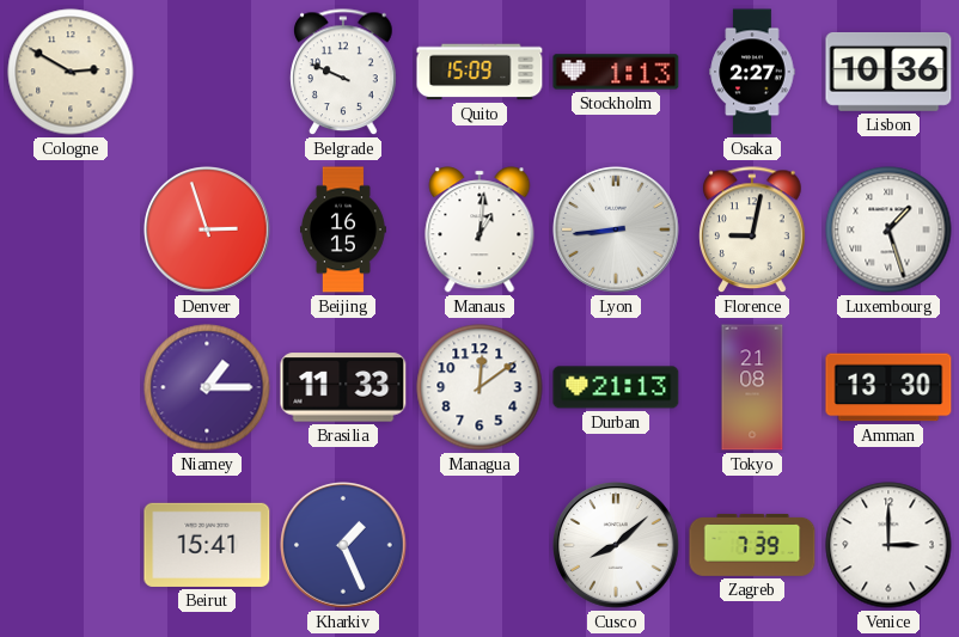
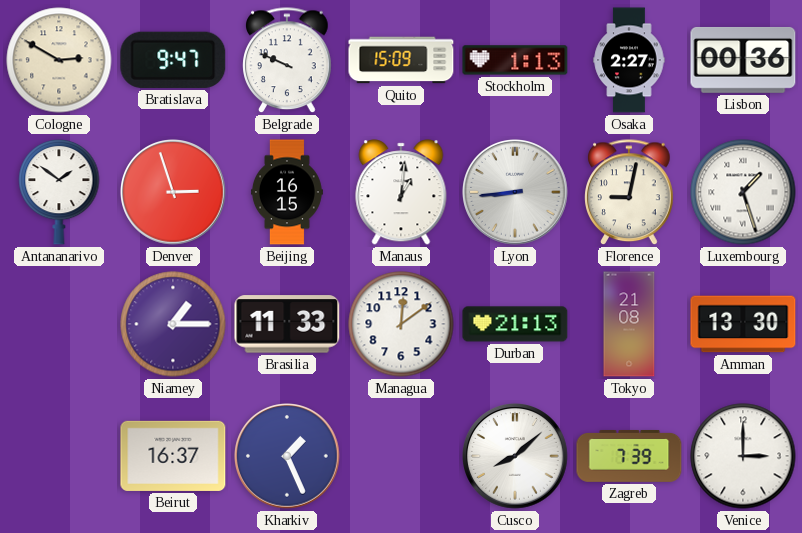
Bratislava: none -> 9:47
Lisbon: 10:36 -> 00:36
Antananarivo: none -> 1:51
Beirut: 15:41 -> 16:37
